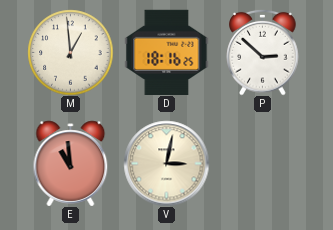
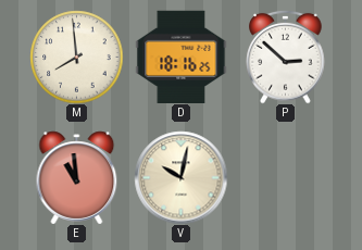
M: 12:59 -> 7:59
V: 3:02 -> 10:02
